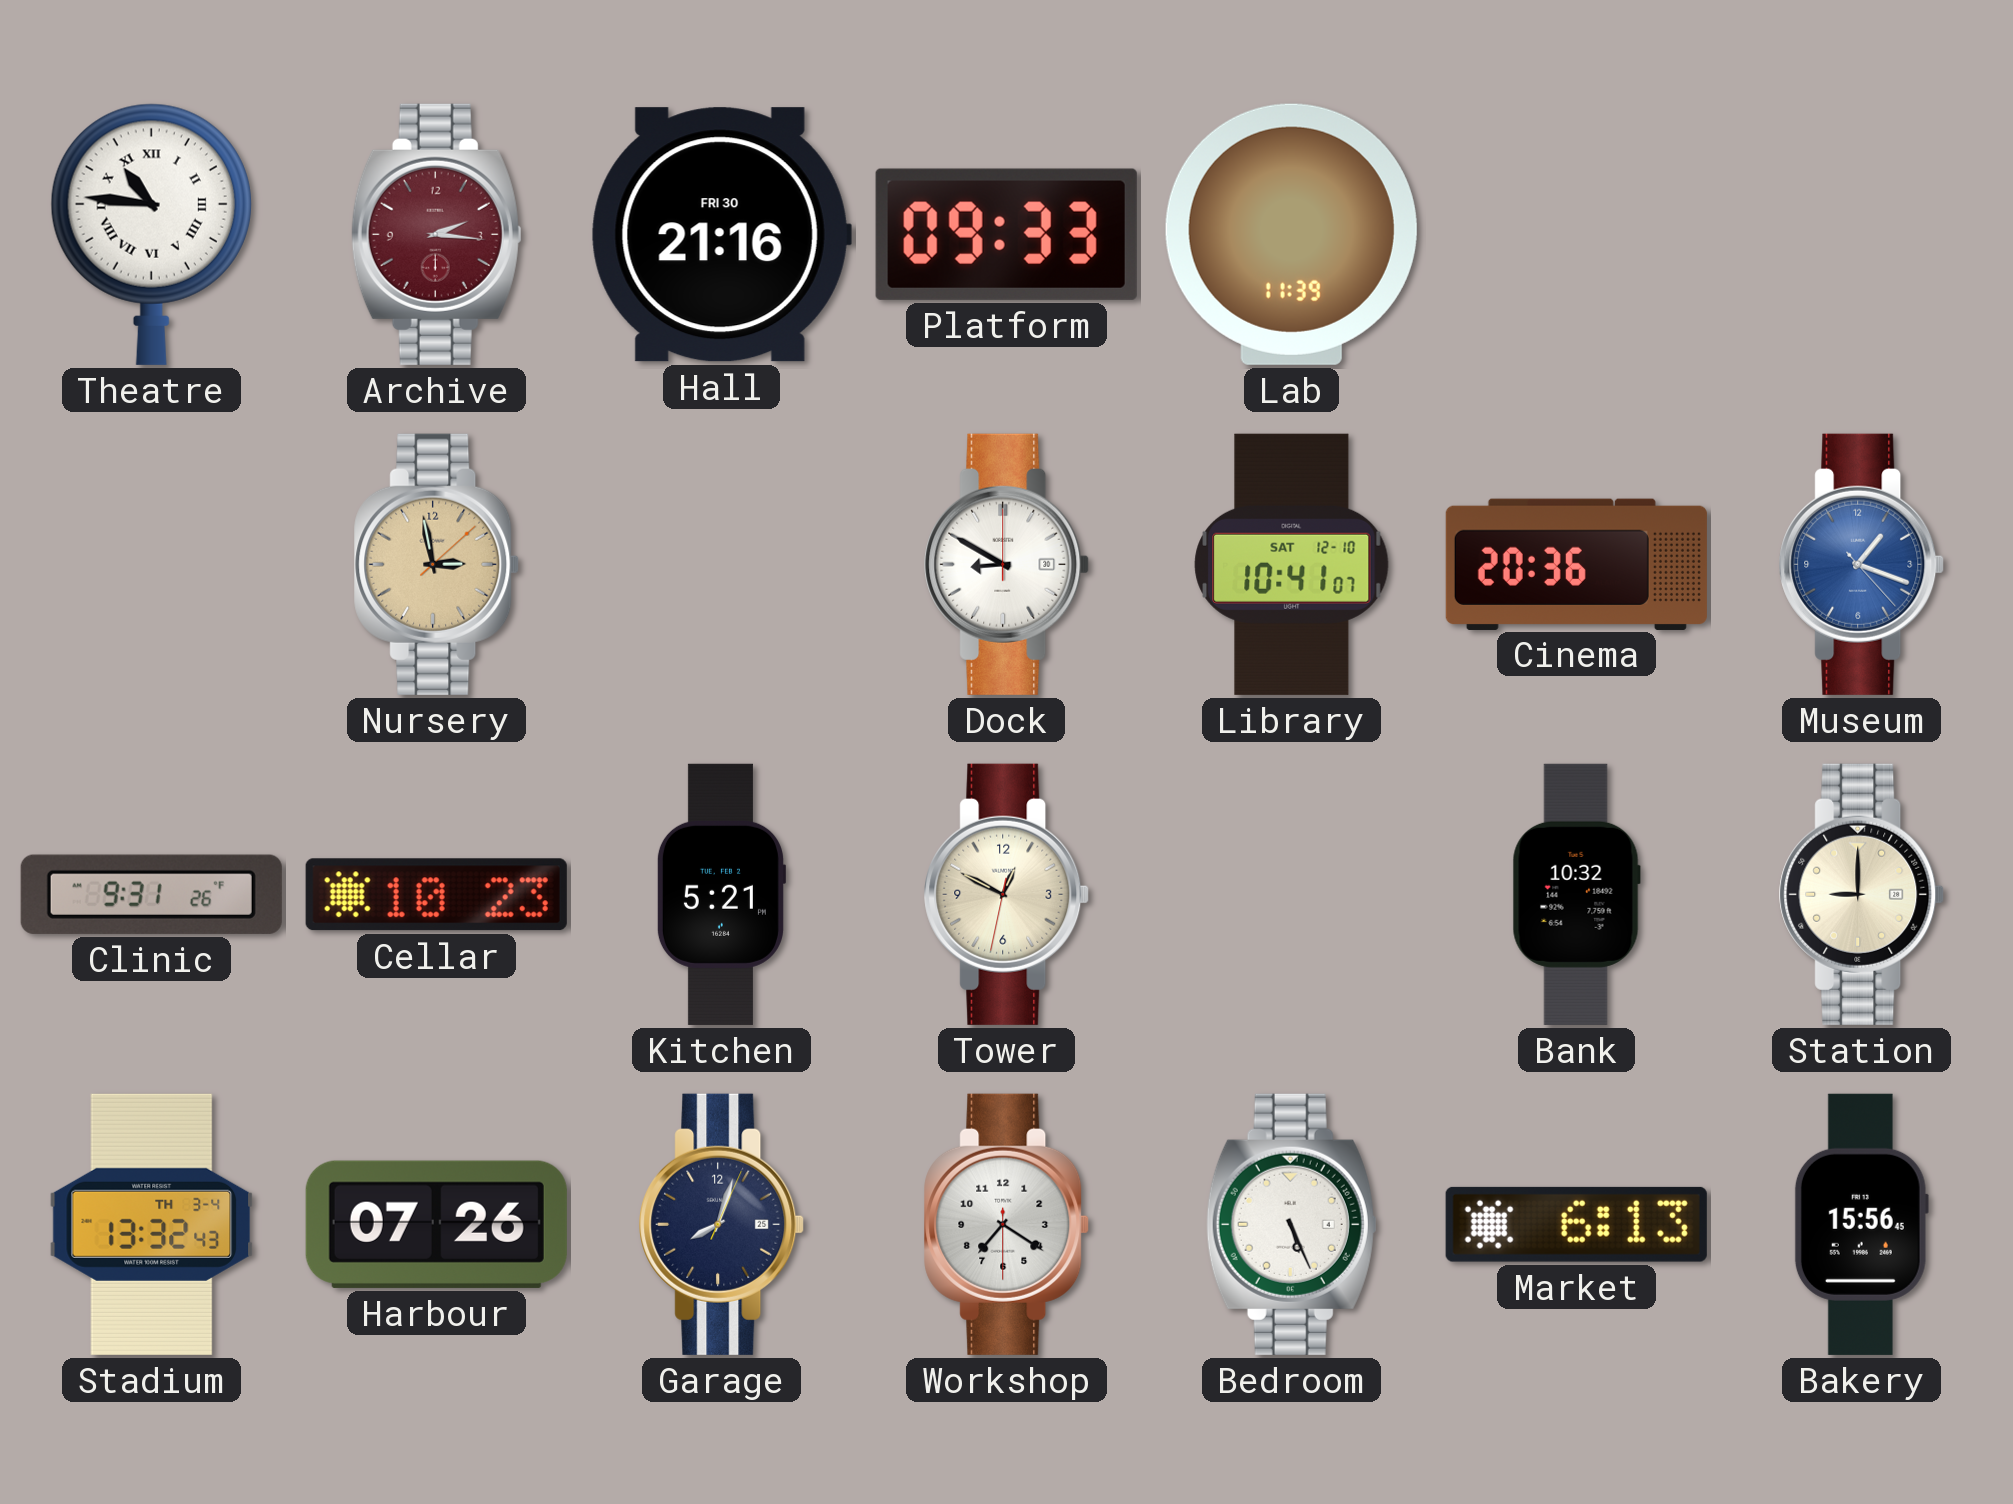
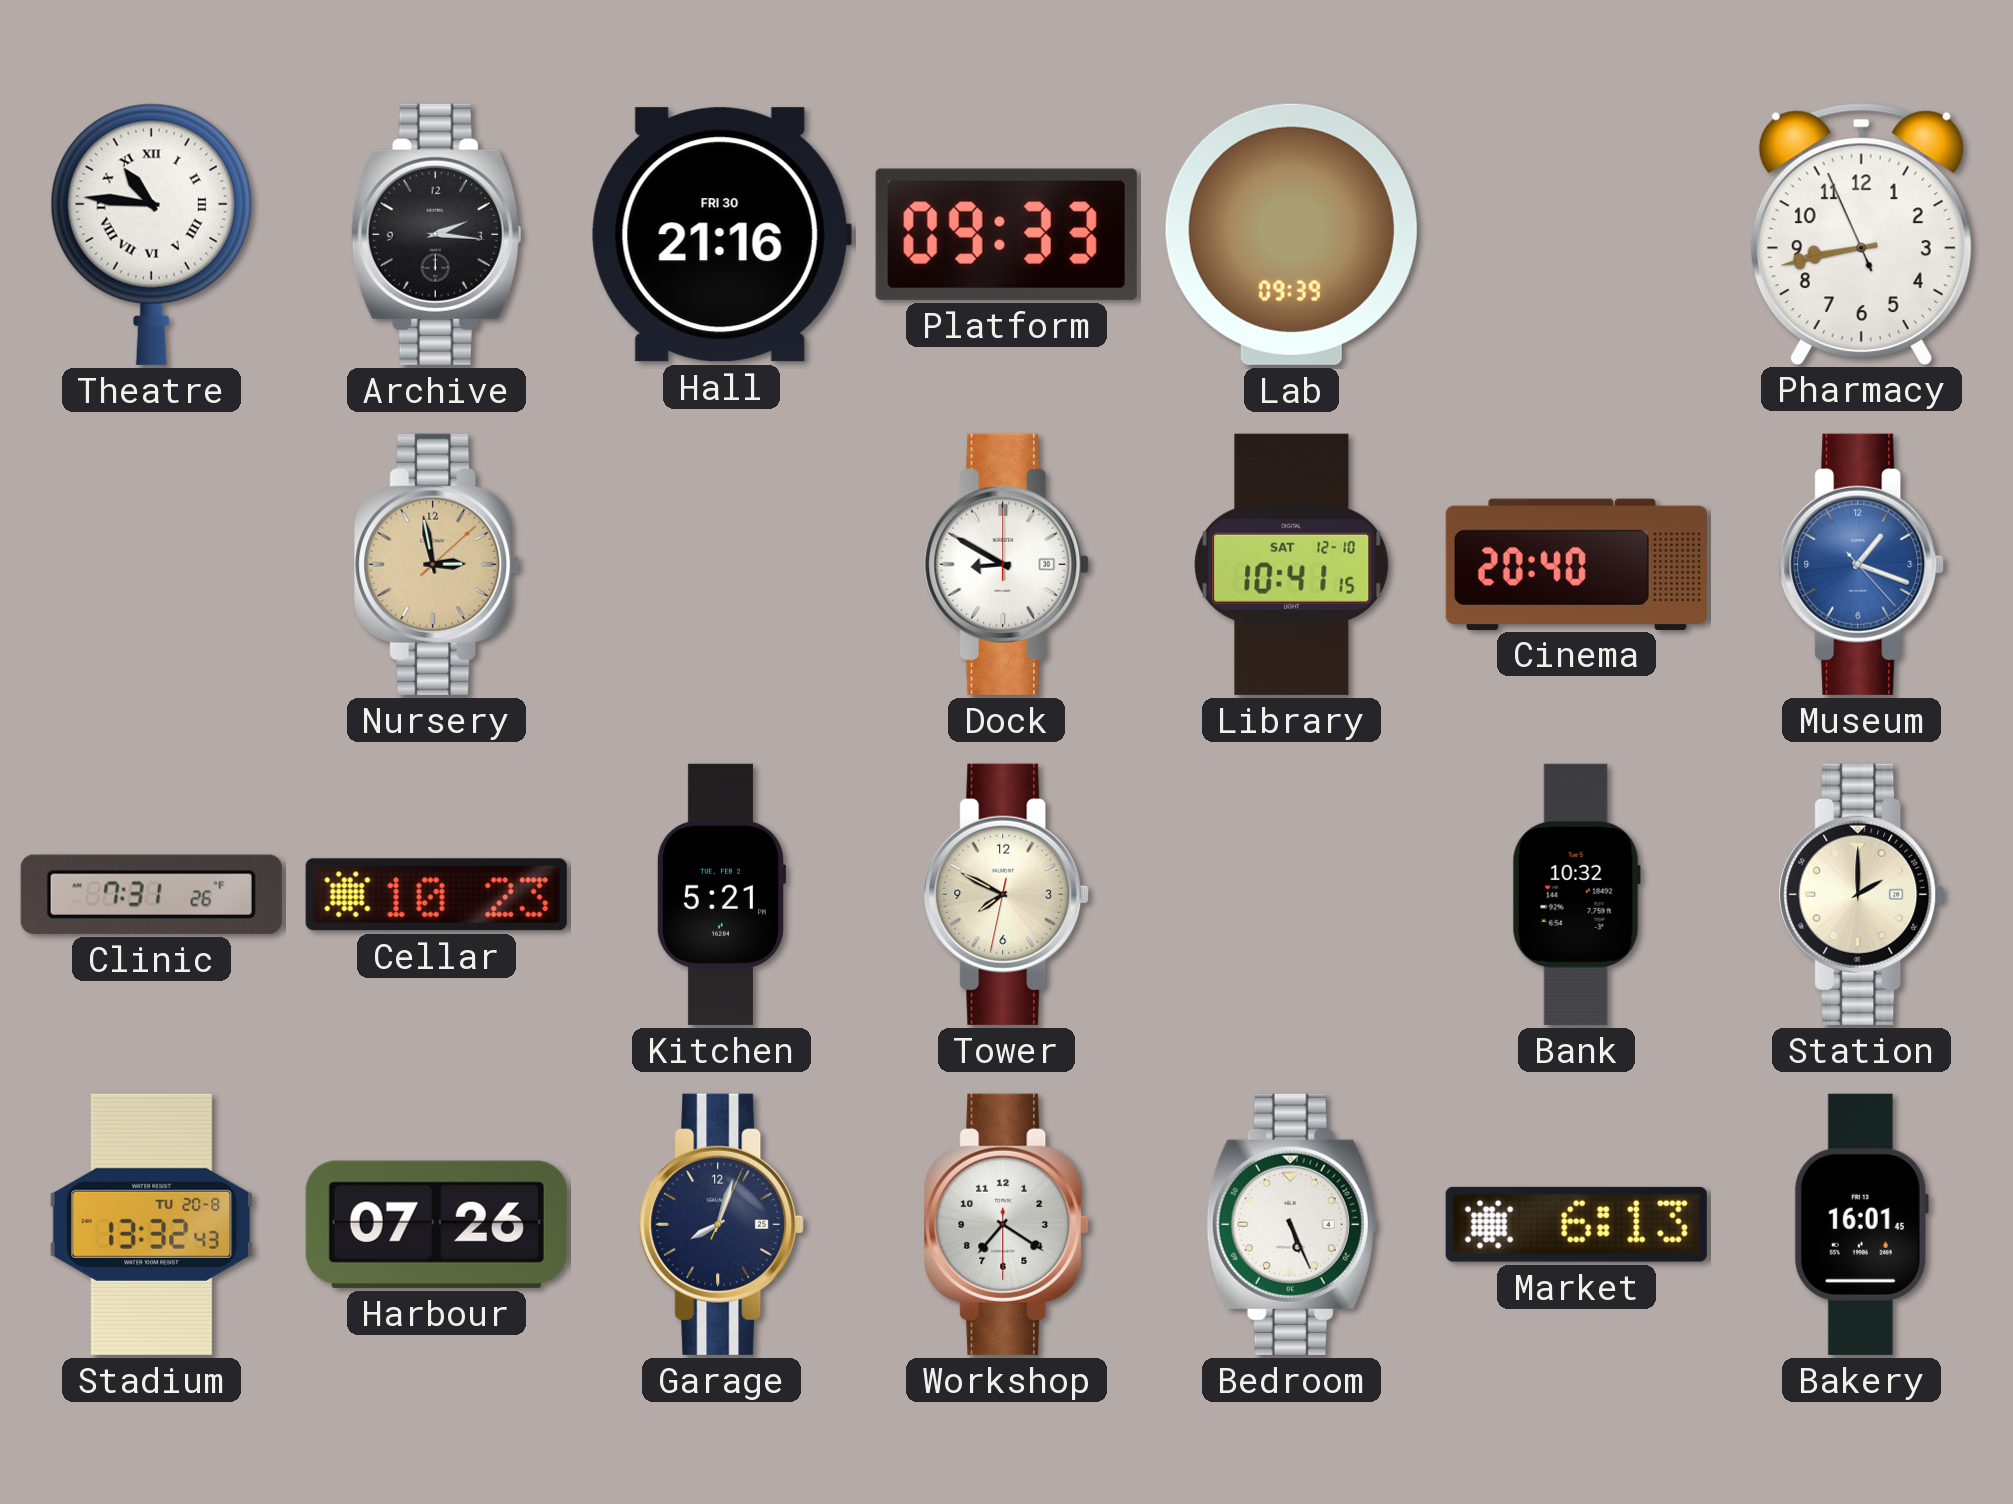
Archive dial: burgundy -> black
Lab: 11:39 -> 09:39
Pharmacy: none -> 8:42
Library: 10:41:07 -> 10:41:15
Cinema: 20:36 -> 20:40
Clinic: 9:31 -> 7:31
Tower: 12:49 -> 7:49
Station: 9:00 -> 2:00
Stadium date: TH 3-4 -> TU 20-8
Bakery: 15:56 -> 16:01
